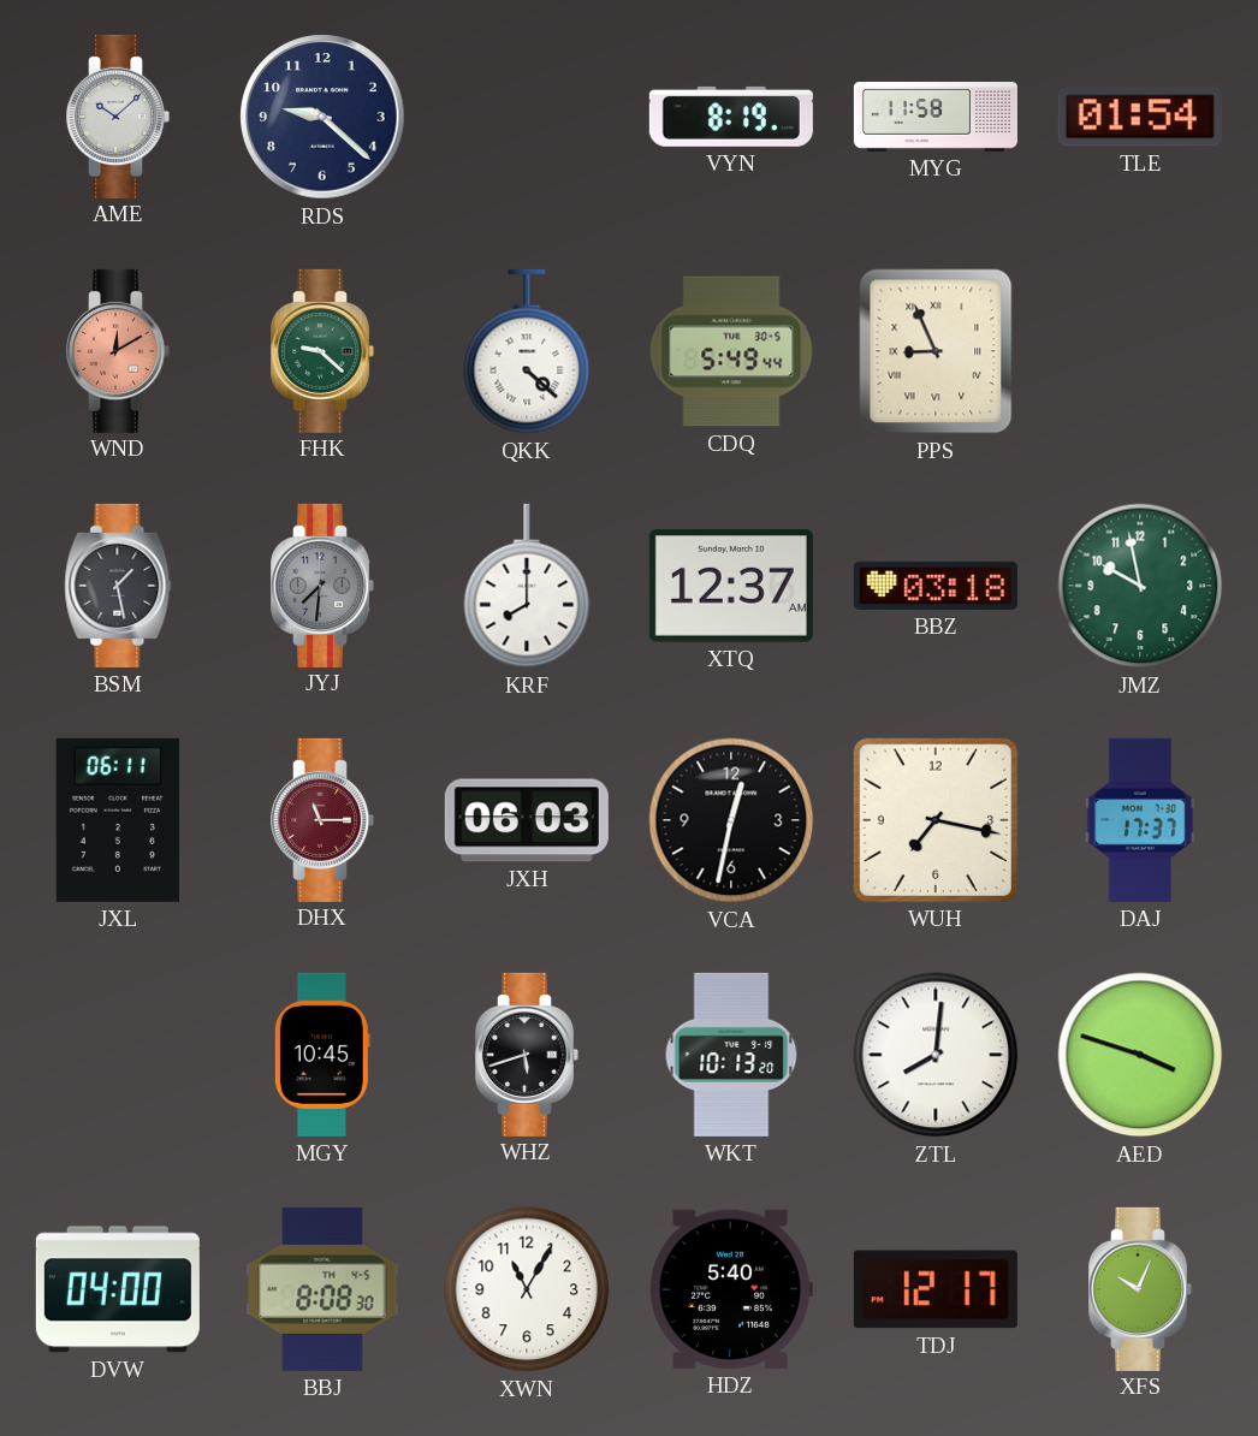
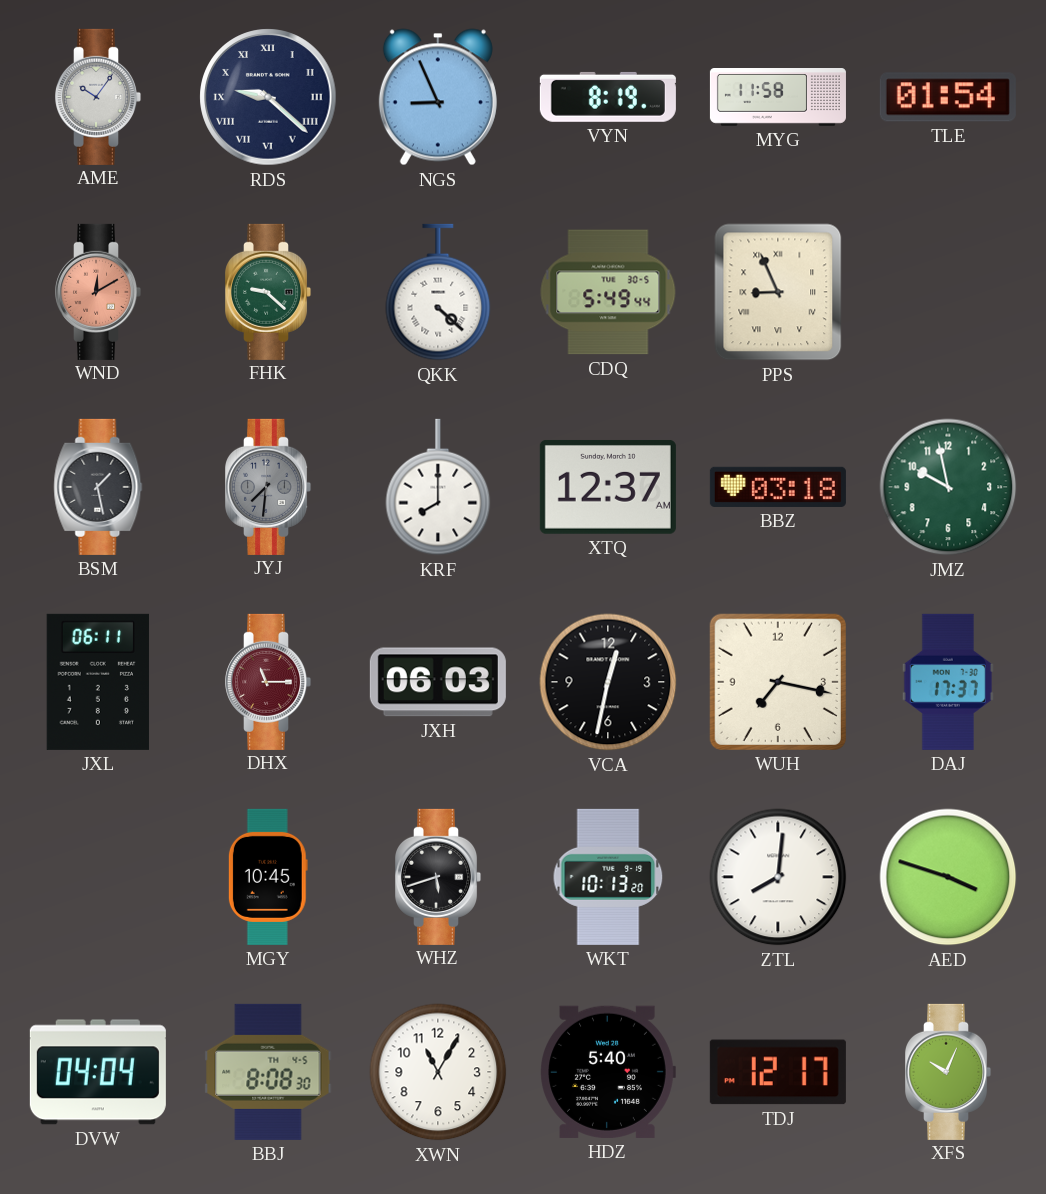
AME: 10:08 -> 10:06
RDS numerals: Arabic -> Roman
NGS: none -> 8:56
DVW: 04:00 -> 04:04
